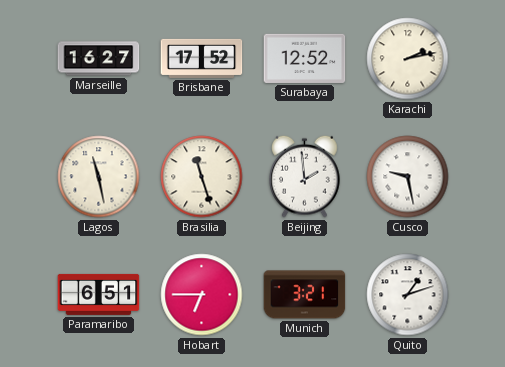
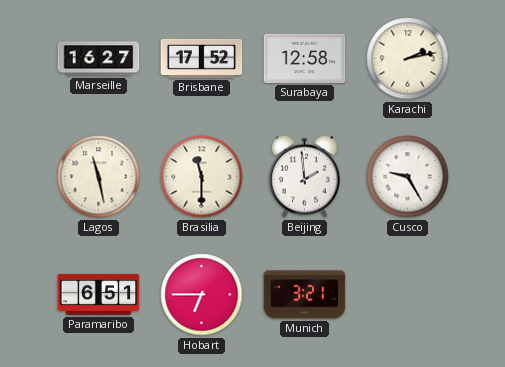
Surabaya: 12:52 -> 12:58
Brasilia: 11:27 -> 11:30
Cusco: 9:28 -> 9:25
Quito: 1:12 -> none
